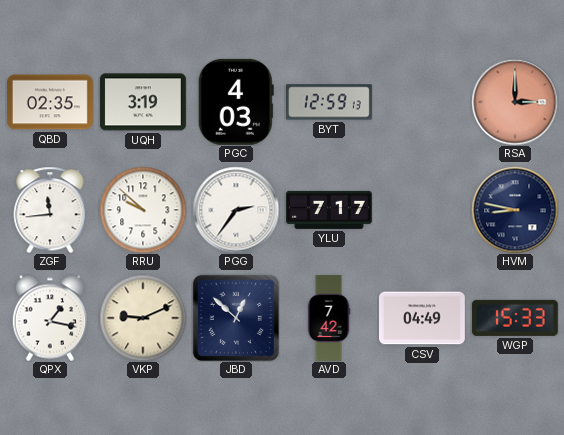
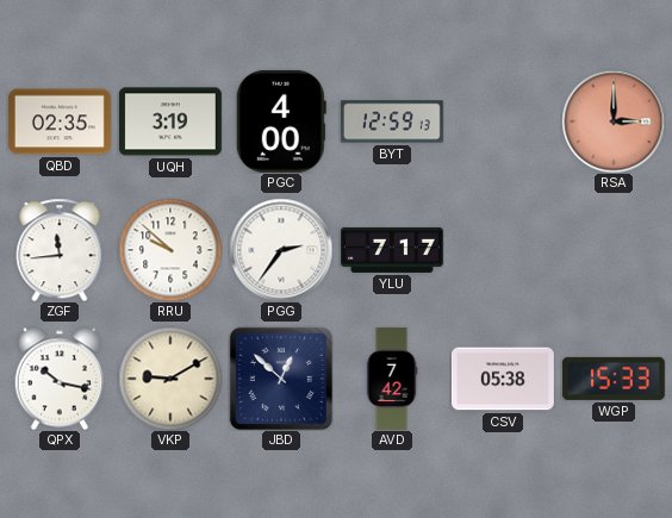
PGC: 4:03 -> 4:00
HVM: 8:47 -> none
QPX: 1:17 -> 10:17
VKP: 9:11 -> 9:10
CSV: 04:49 -> 05:38
